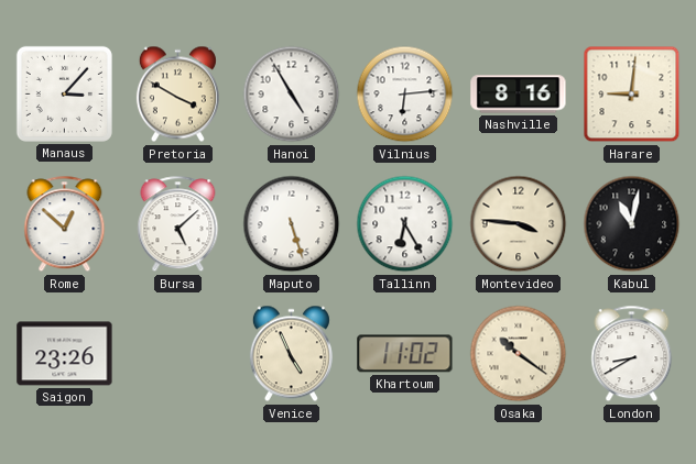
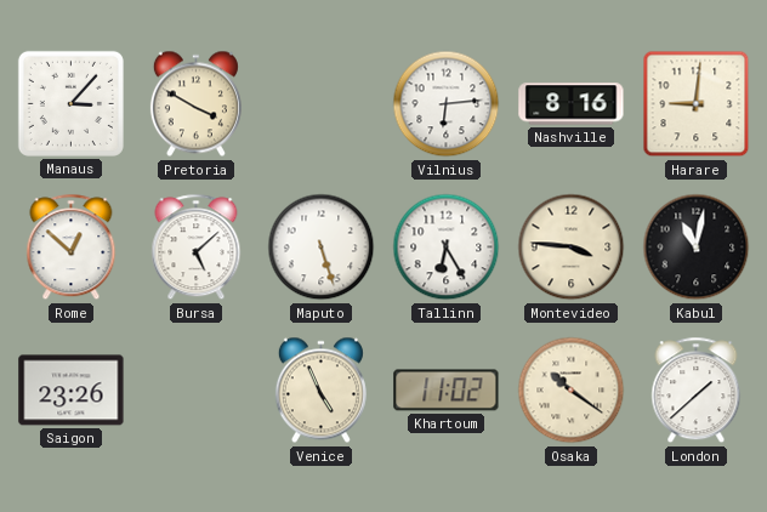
Hanoi: 4:55 -> none
London: 8:40 -> 1:38
